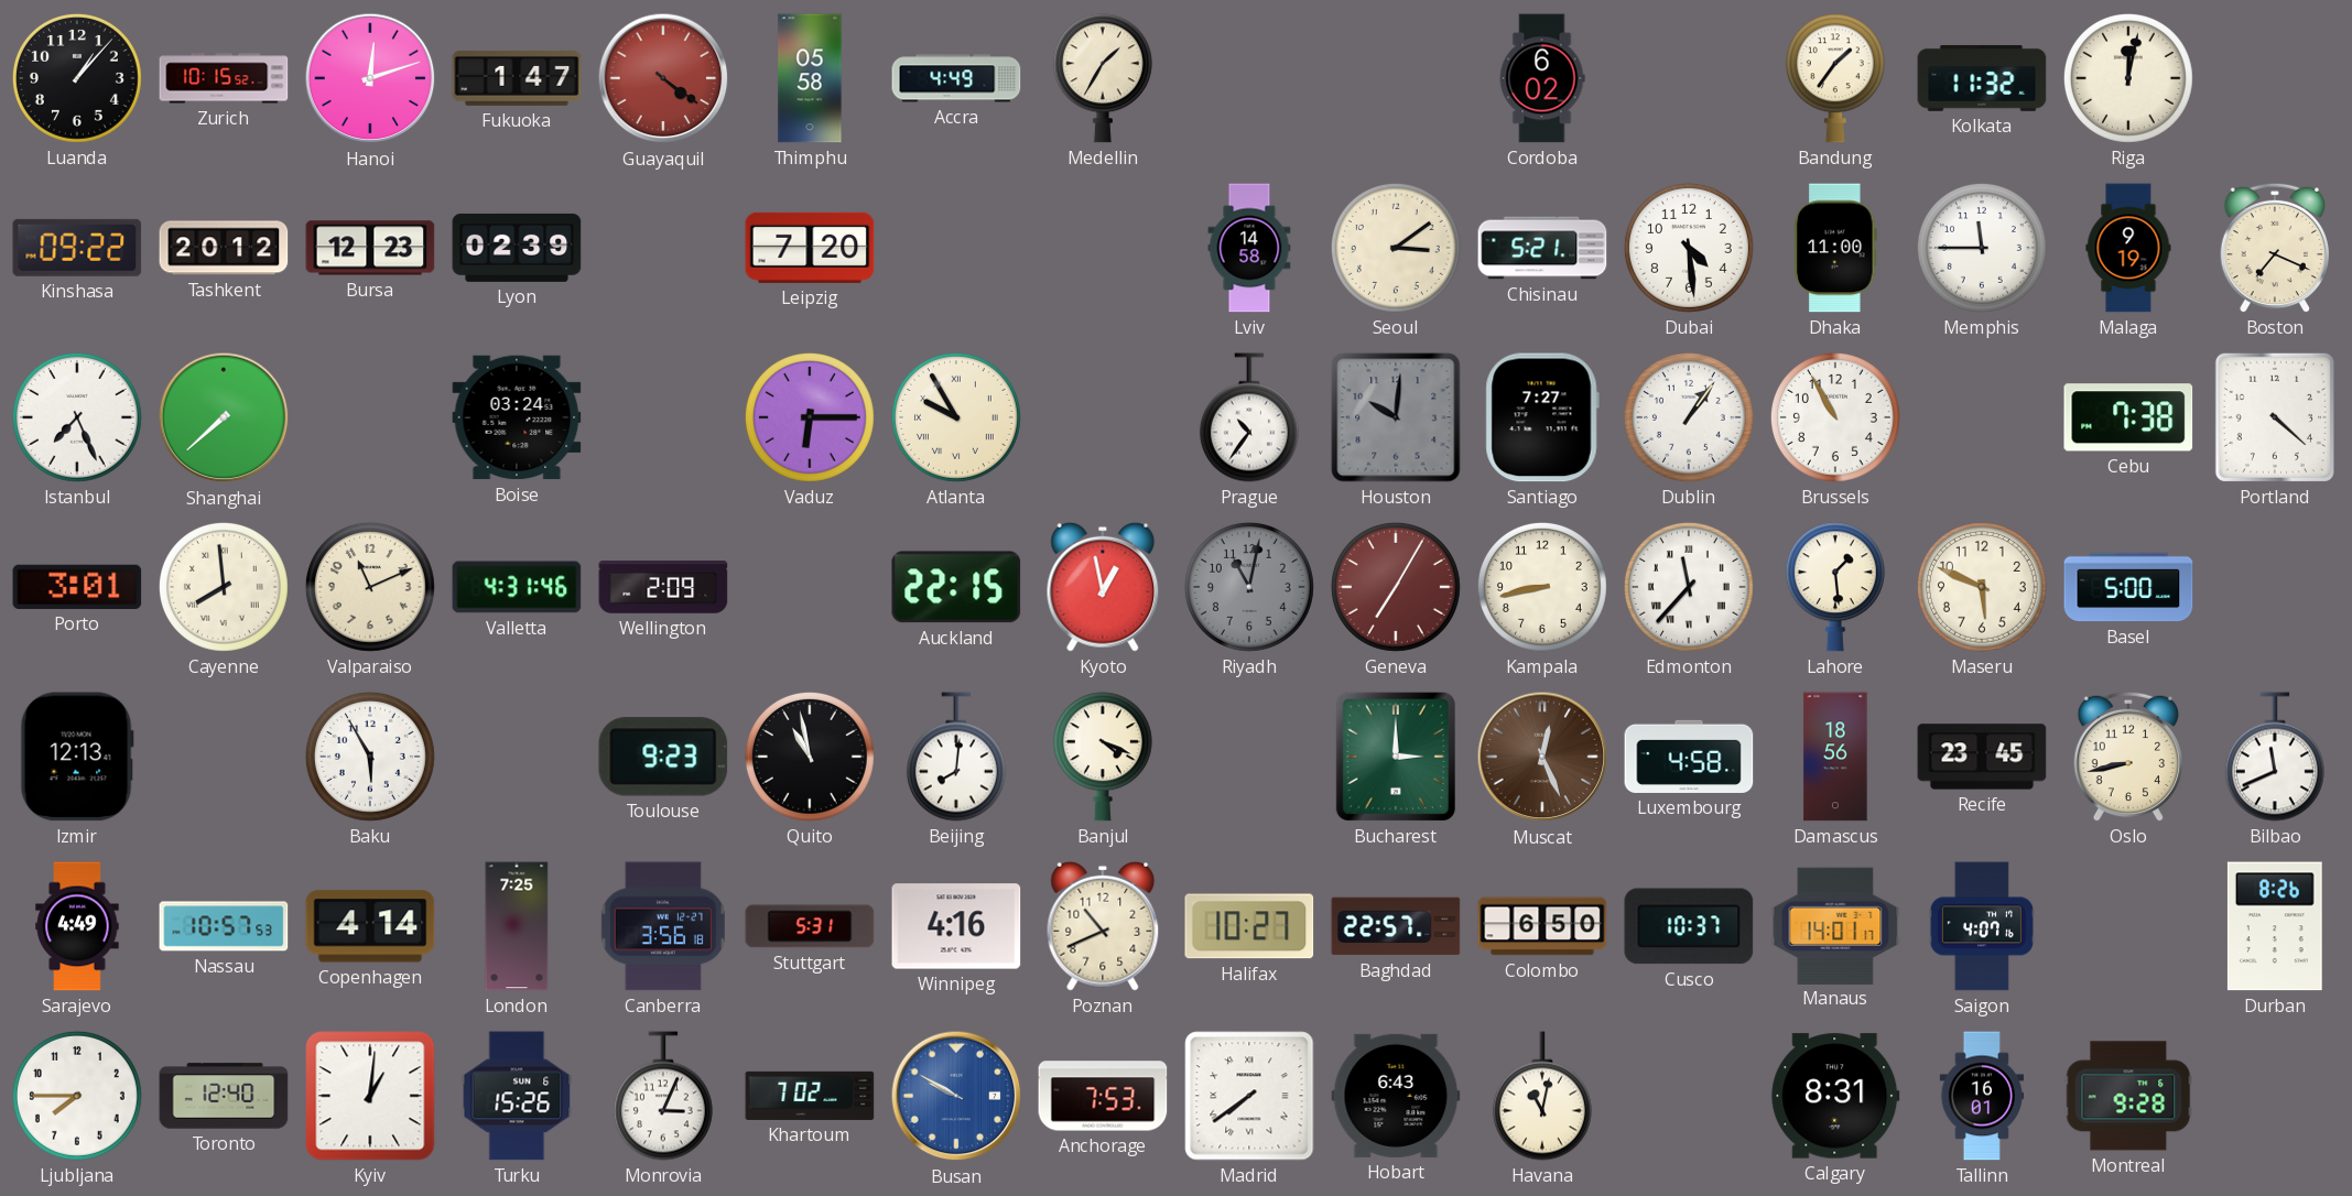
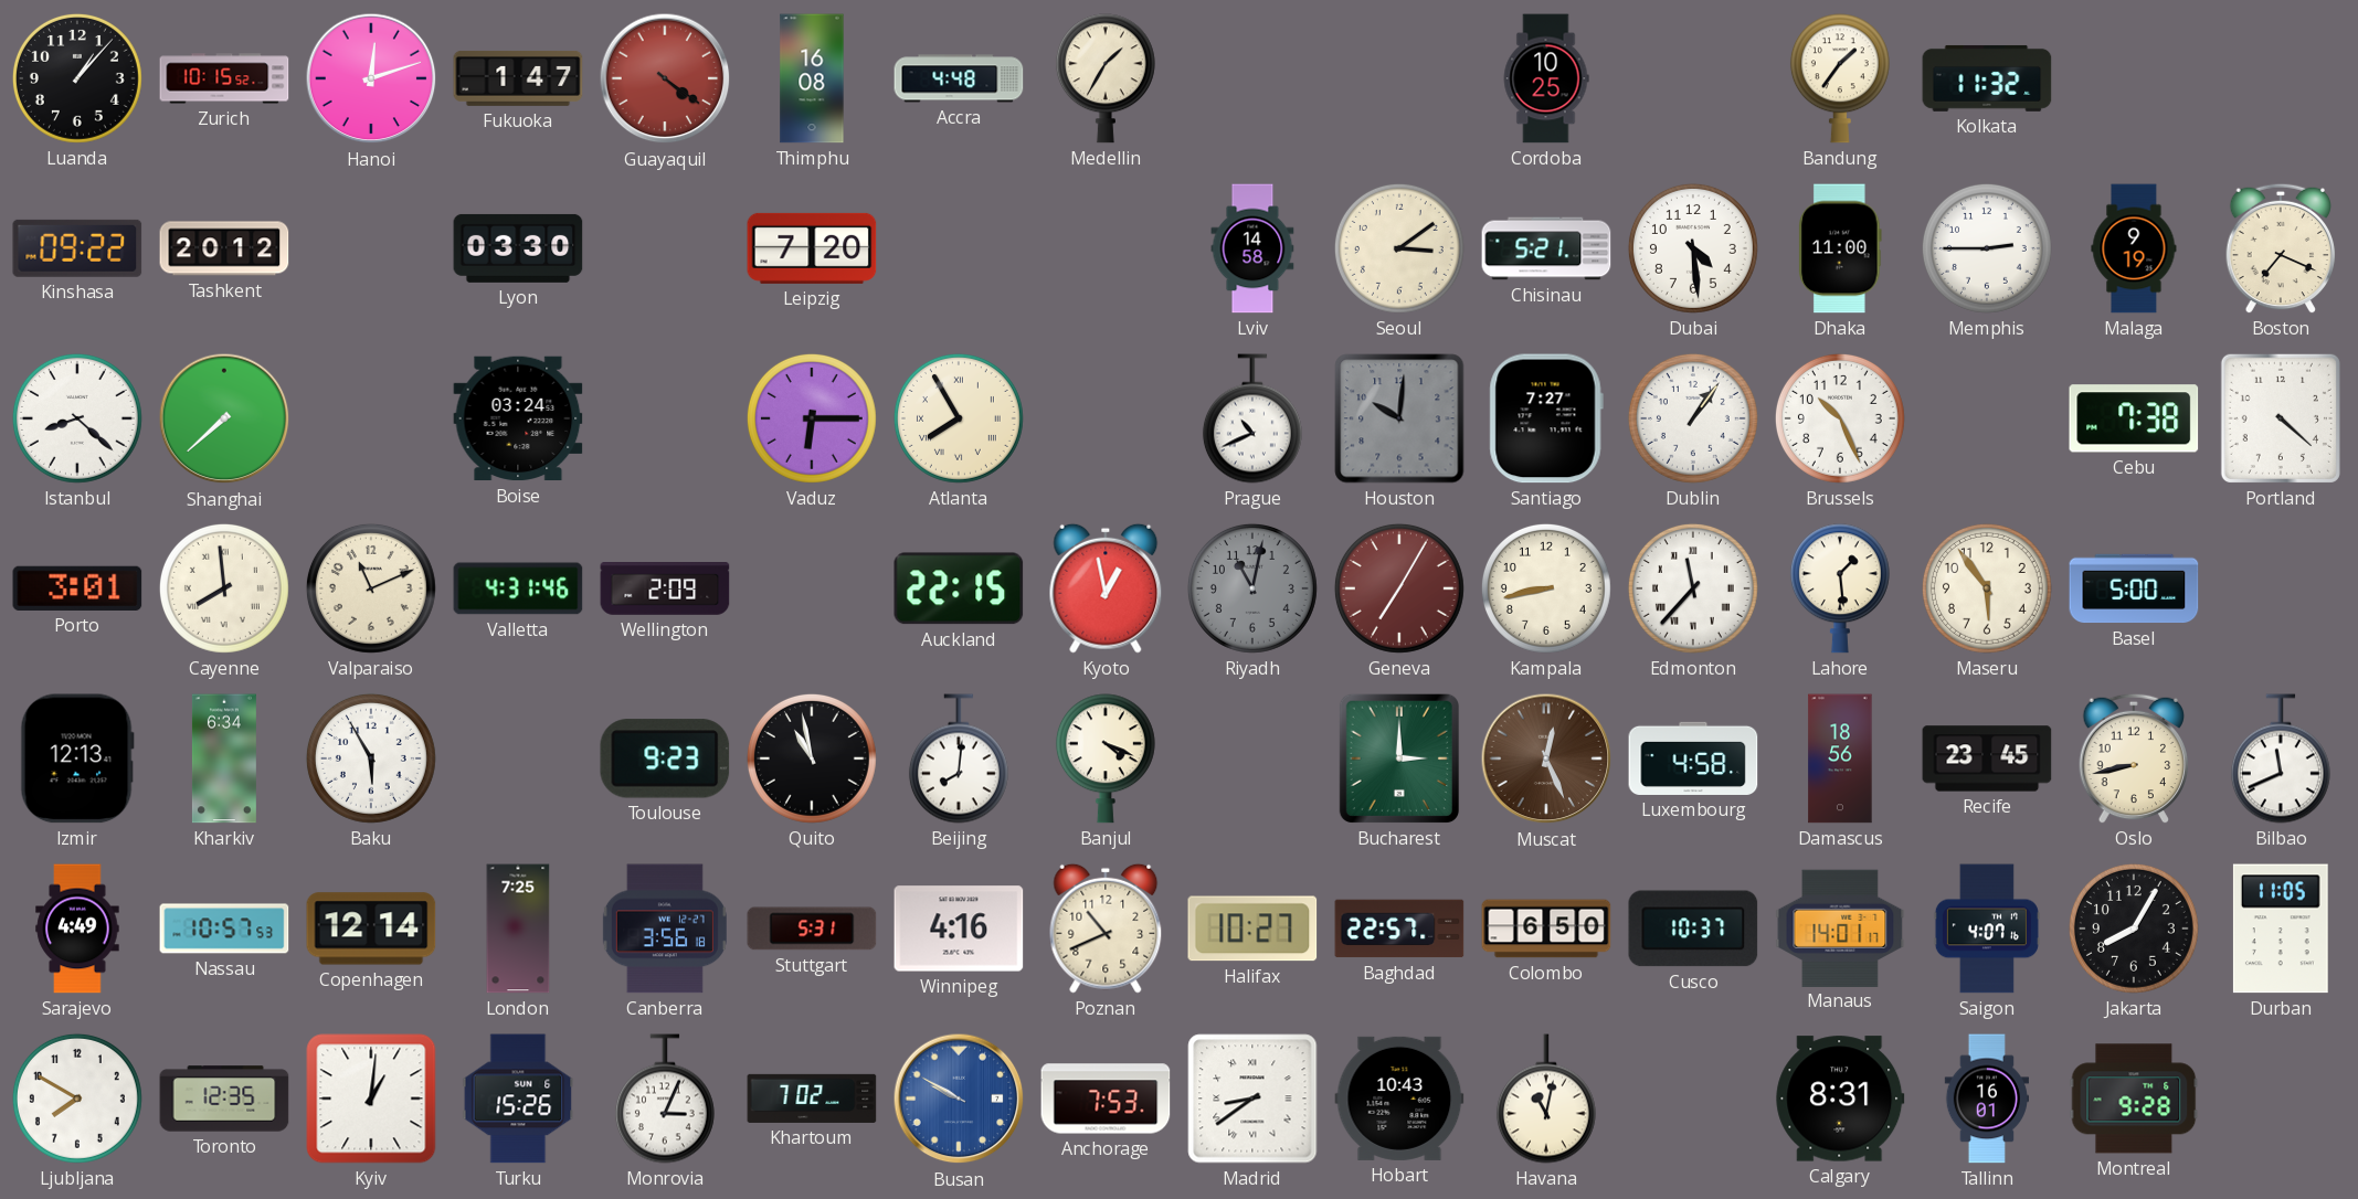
Thimphu: 05:58 -> 16:08
Accra: 4:49 -> 4:48
Cordoba: 6:02 -> 10:25
Riga: 12:02 -> none
Bursa: 12:23 -> none
Lyon: 02:39 -> 03:30
Memphis: 11:45 -> 2:45
Istanbul: 7:26 -> 8:22
Atlanta: 9:55 -> 7:55
Prague: 10:36 -> 10:41
Brussels: 10:55 -> 10:26
Maseru: 5:49 -> 5:54
Kharkiv: none -> 6:34
Copenhagen: 4:14 -> 12:14
Jakarta: none -> 8:05
Durban: 8:26 -> 11:05
Ljubljana: 7:45 -> 7:50
Toronto: 12:40 -> 12:35
Madrid: 7:39 -> 8:39
Hobart: 6:43 -> 10:43
